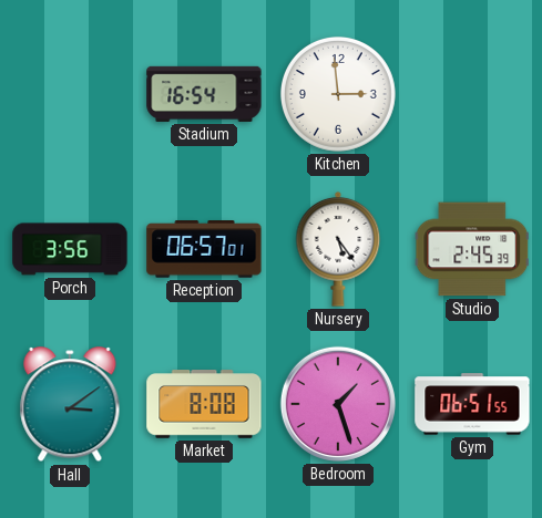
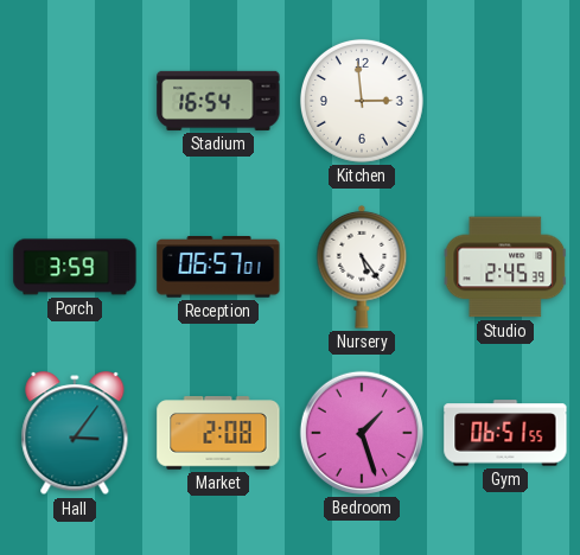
Porch: 3:56 -> 3:59
Hall: 3:09 -> 3:06
Market: 8:08 -> 2:08
